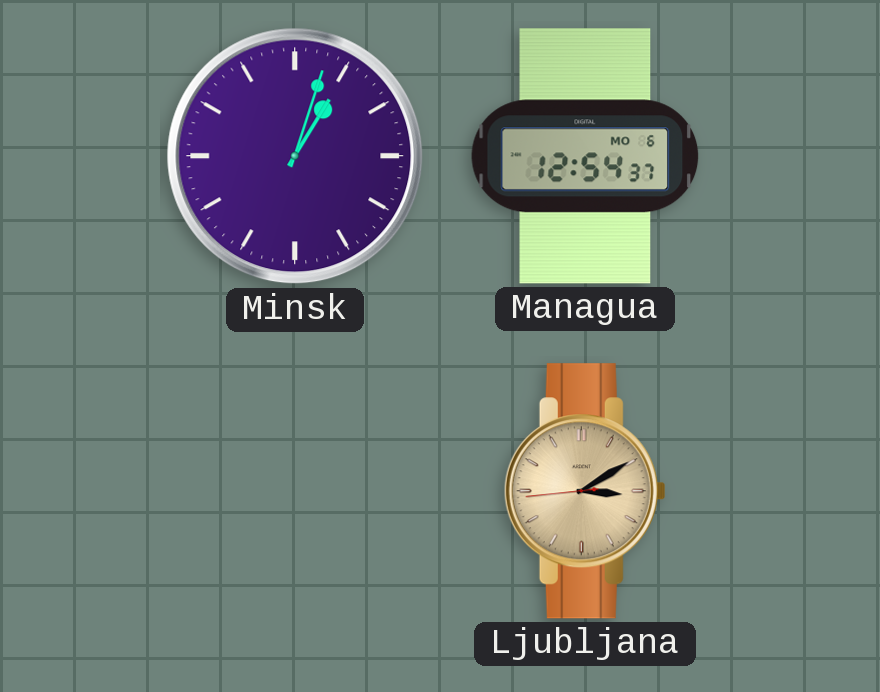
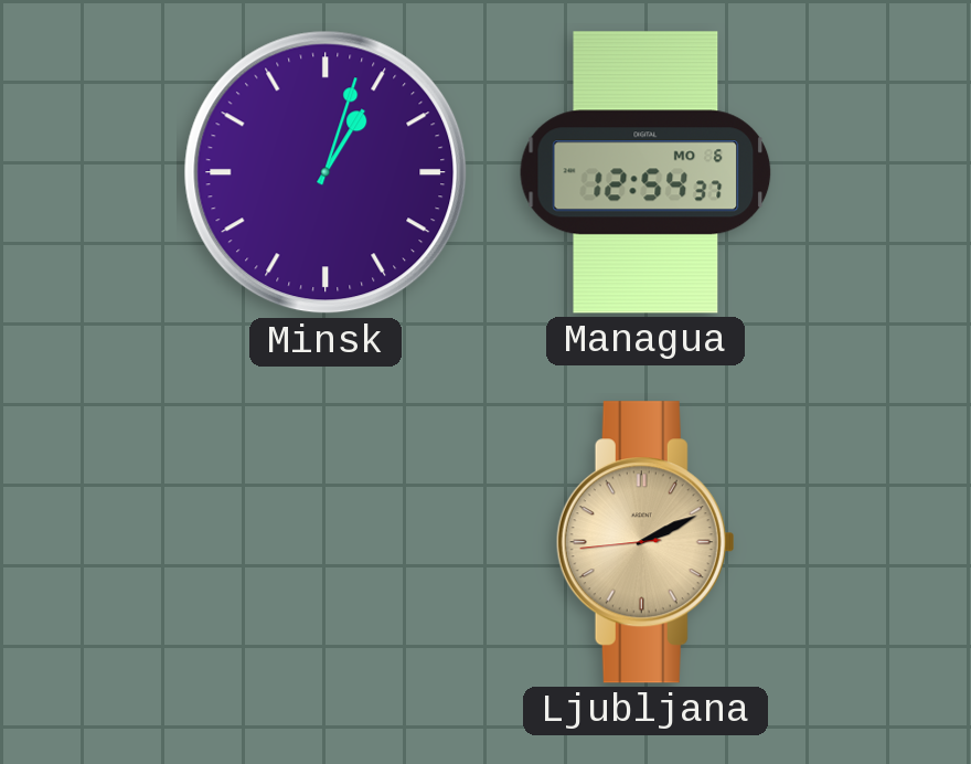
Ljubljana: 3:09 -> 2:10
